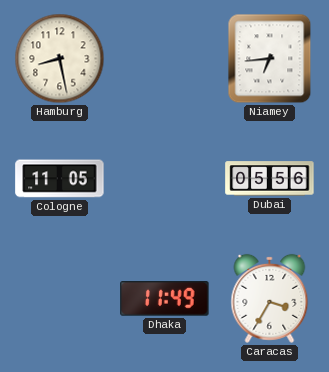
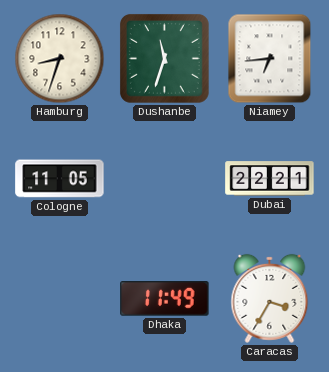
Hamburg: 8:28 -> 8:33
Dushanbe: none -> 11:33
Dubai: 05:56 -> 22:21
